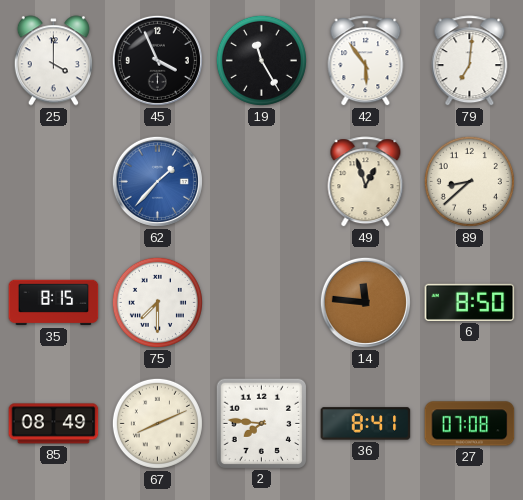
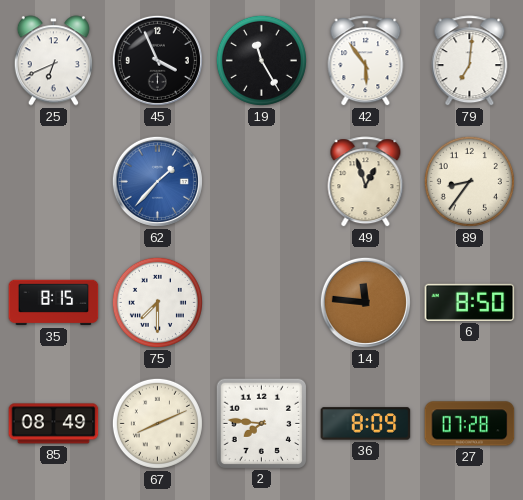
25: 4:00 -> 6:41
89: 8:38 -> 8:36
36: 8:41 -> 8:09
27: 07:08 -> 07:28
